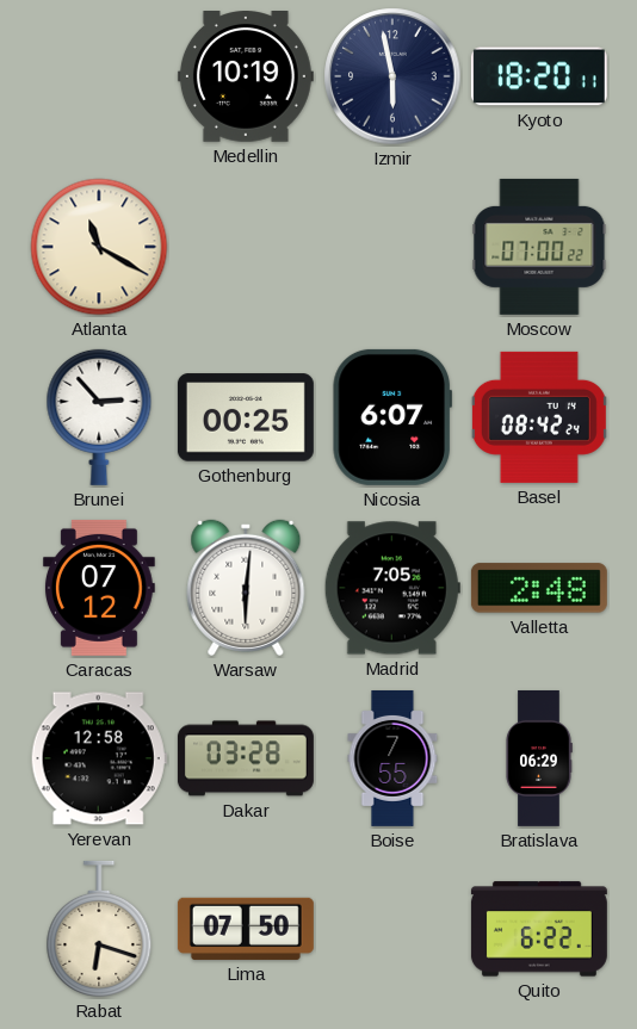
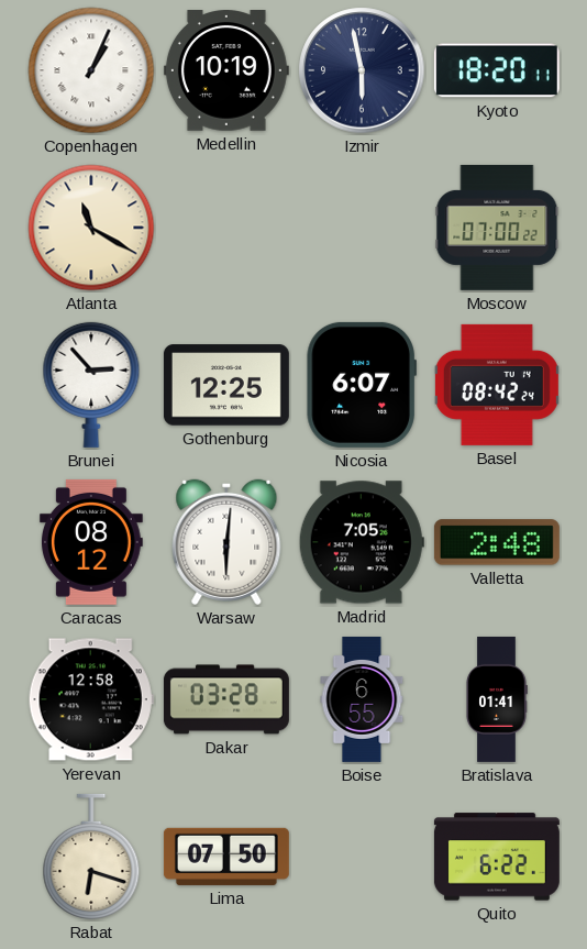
Copenhagen: none -> 1:04
Gothenburg: 00:25 -> 12:25
Caracas: 07:12 -> 08:12
Boise: 7:55 -> 6:55
Bratislava: 06:29 -> 01:41
